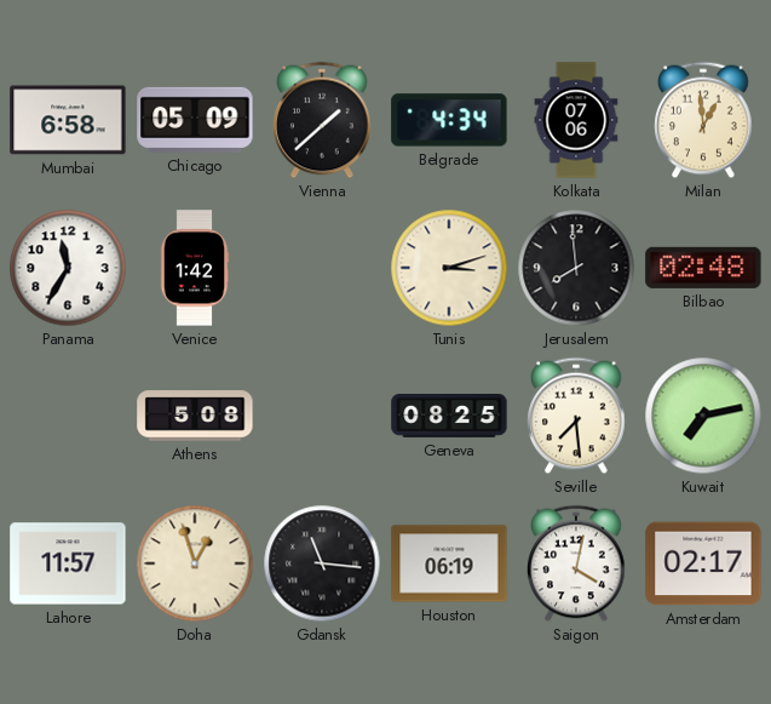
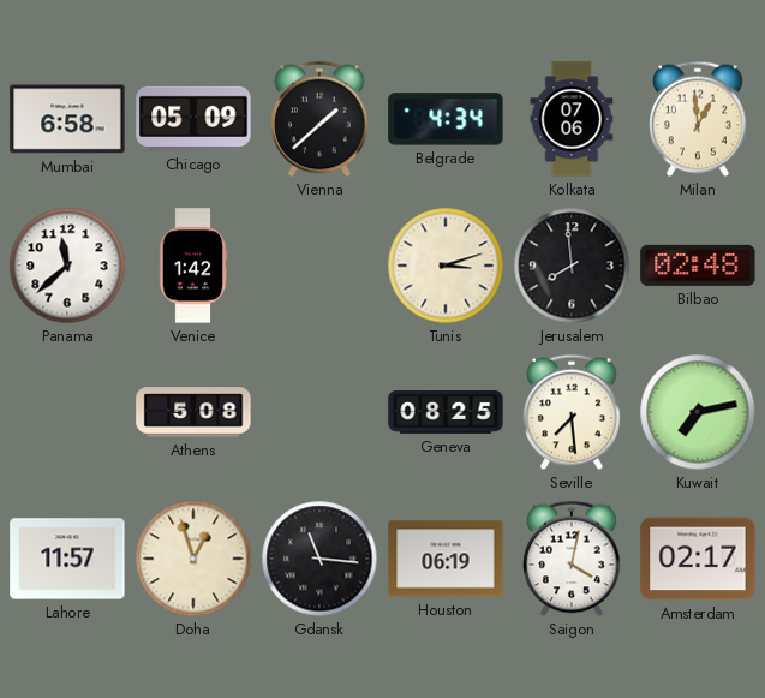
Panama: 11:35 -> 11:38
